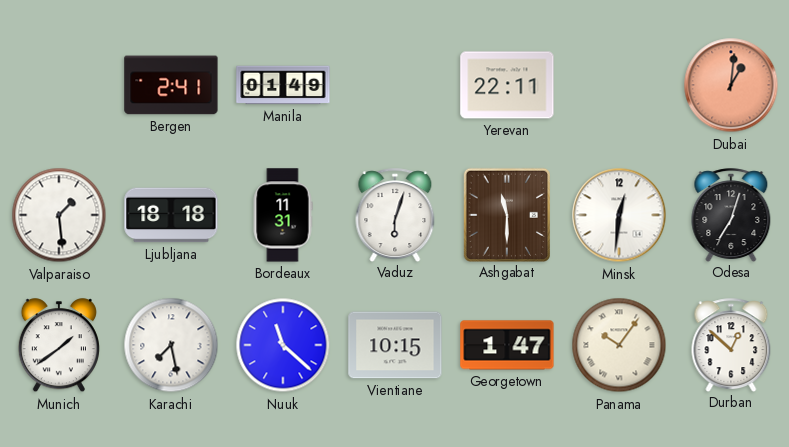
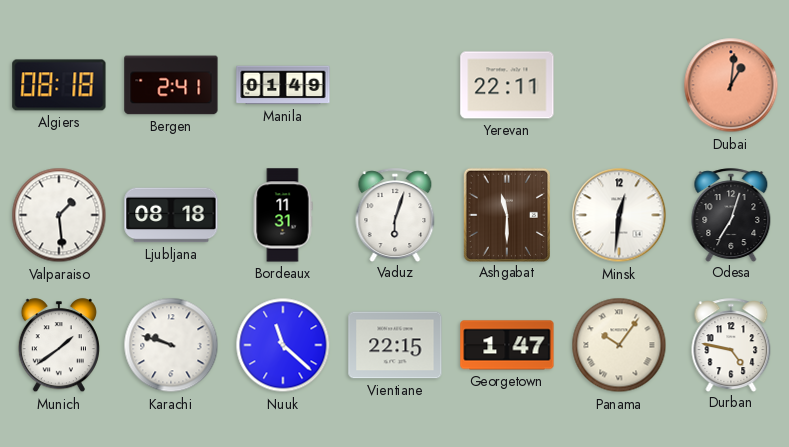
Algiers: none -> 08:18
Ljubljana: 18:18 -> 08:18
Karachi: 7:28 -> 9:48
Vientiane: 10:15 -> 22:15
Durban: 12:52 -> 4:47
